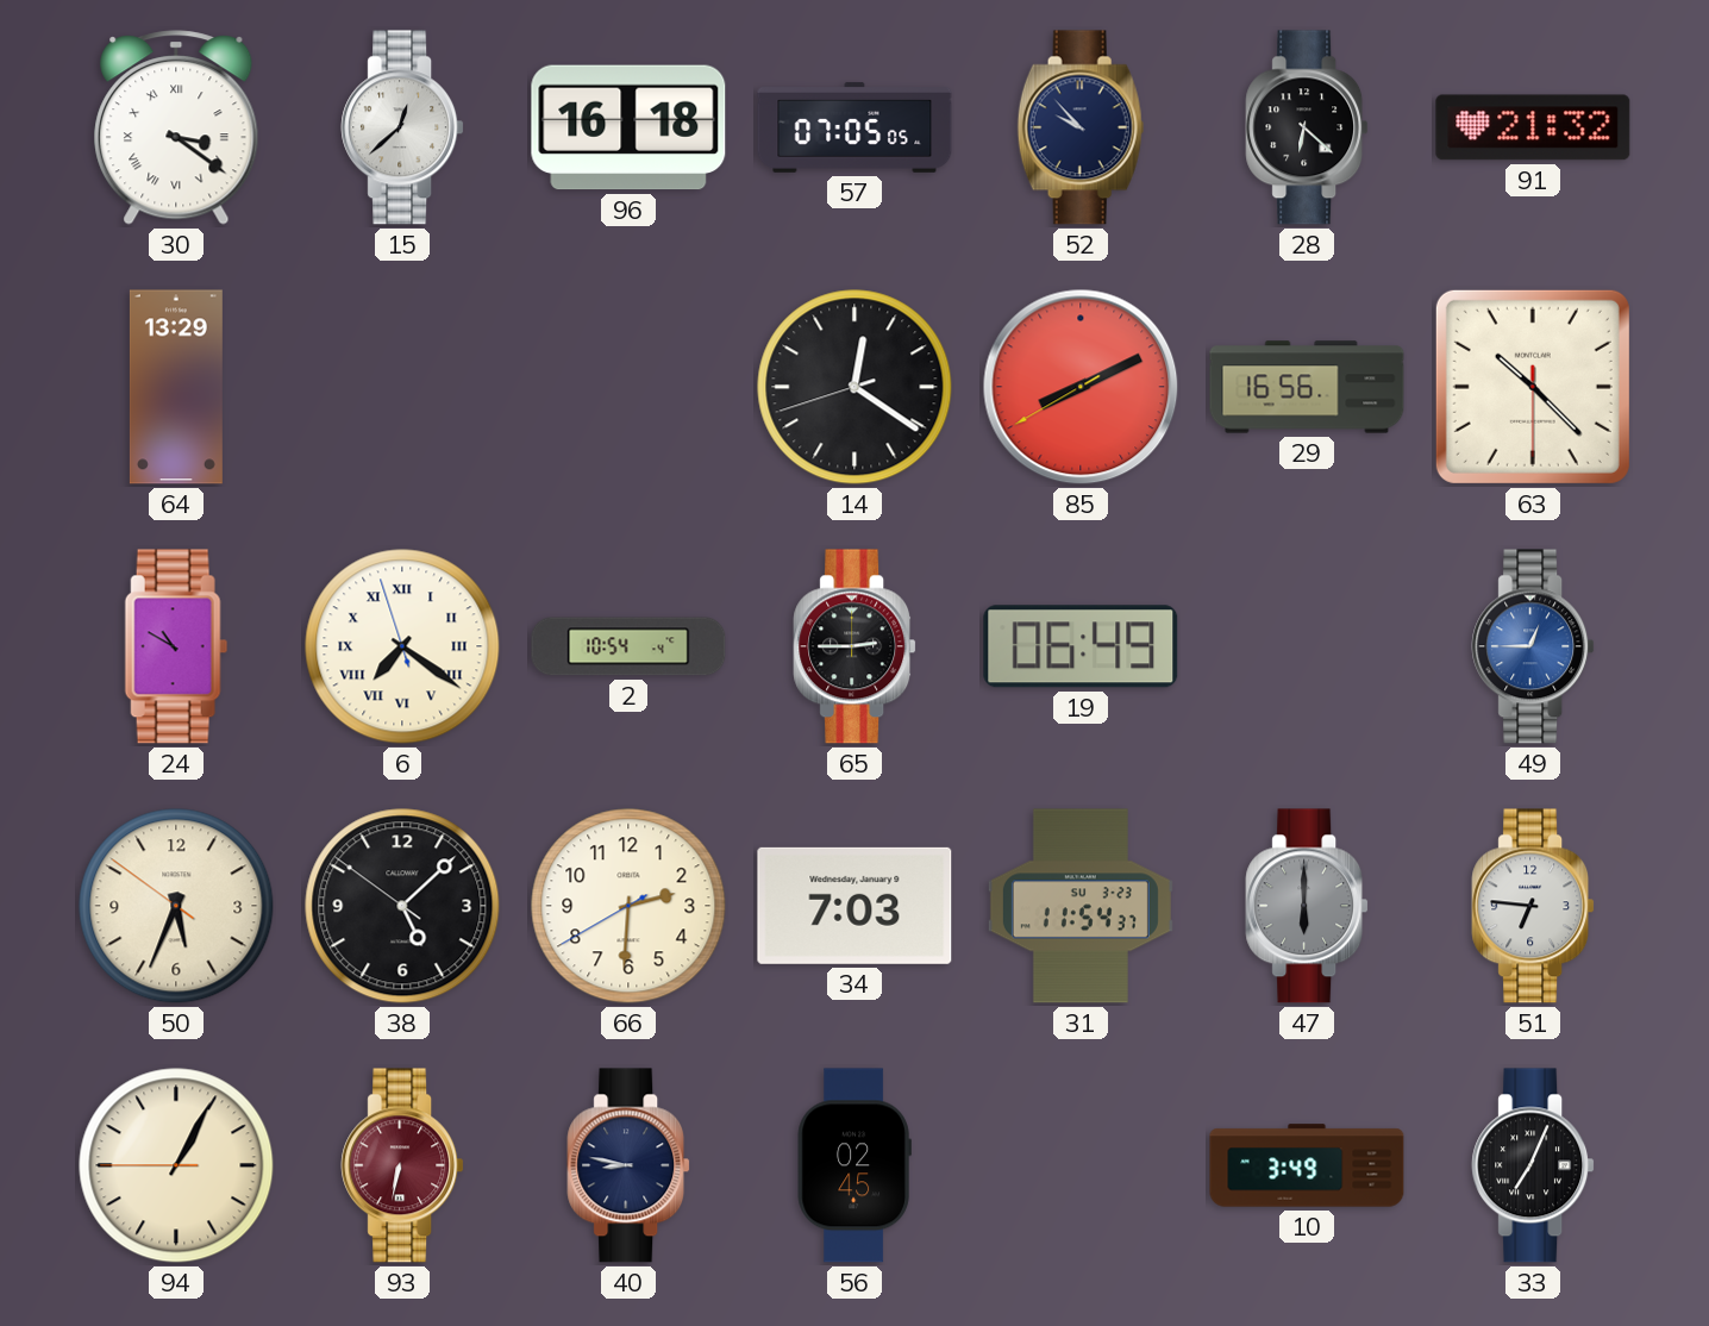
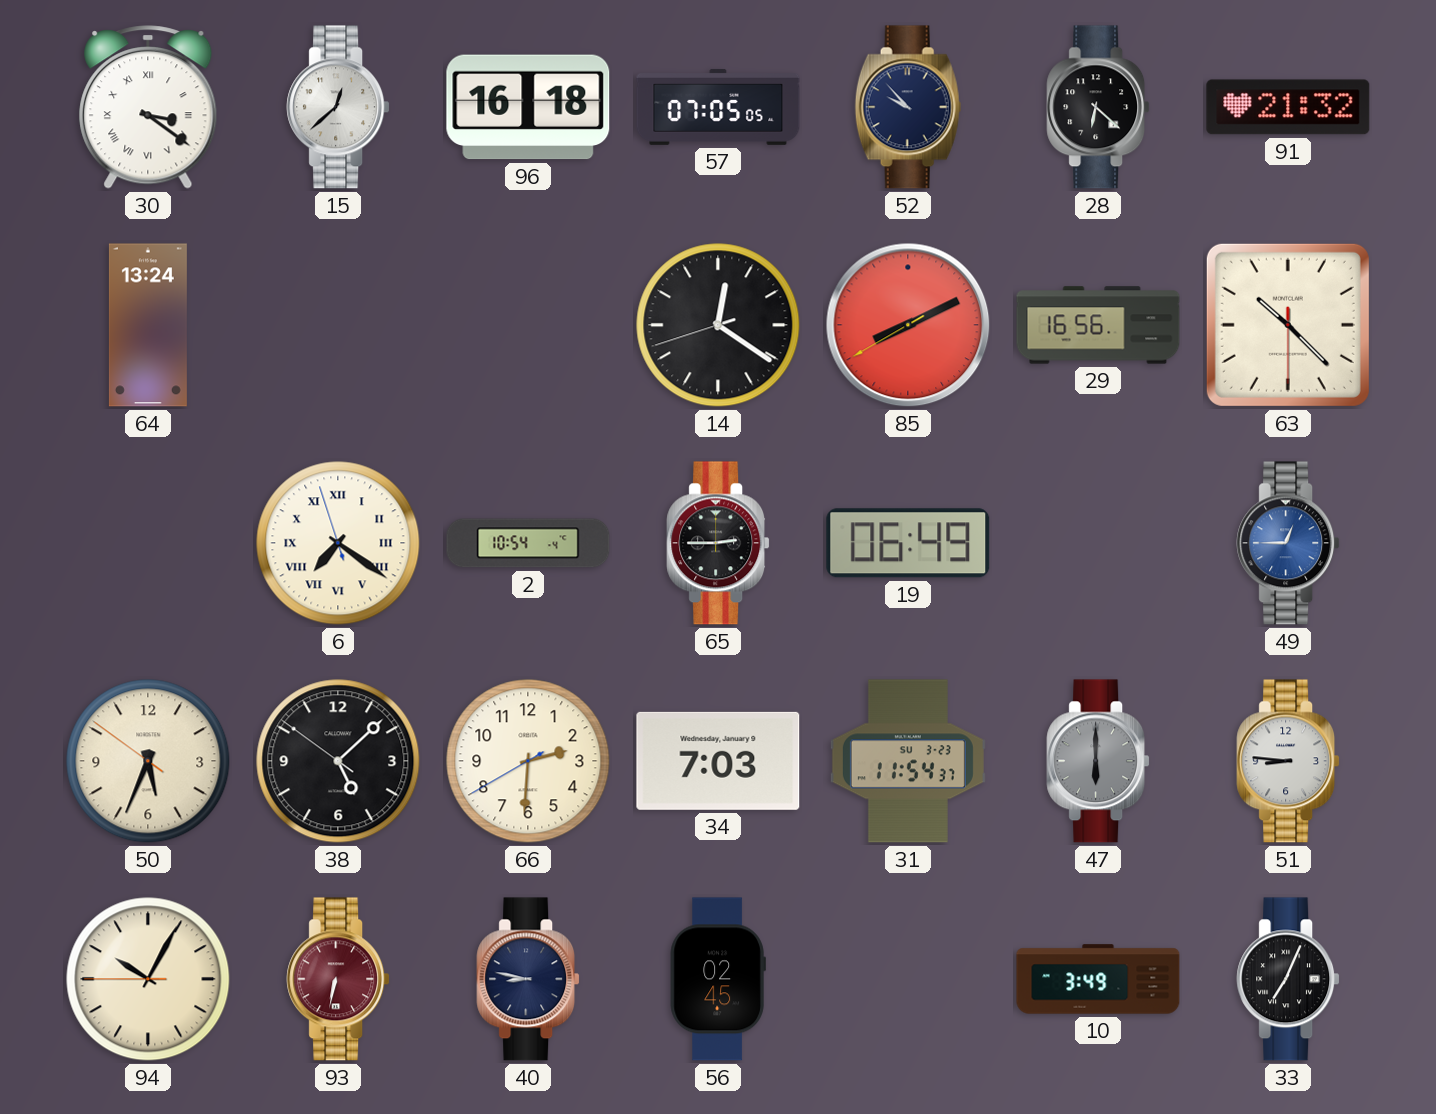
64: 13:29 -> 13:24
24: 10:50 -> none
51: 6:46 -> 8:46
94: 1:04 -> 10:04
